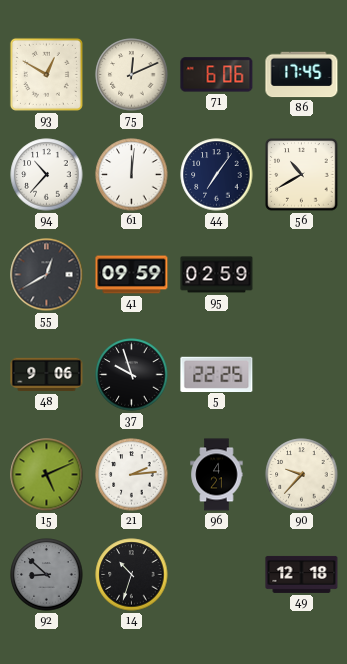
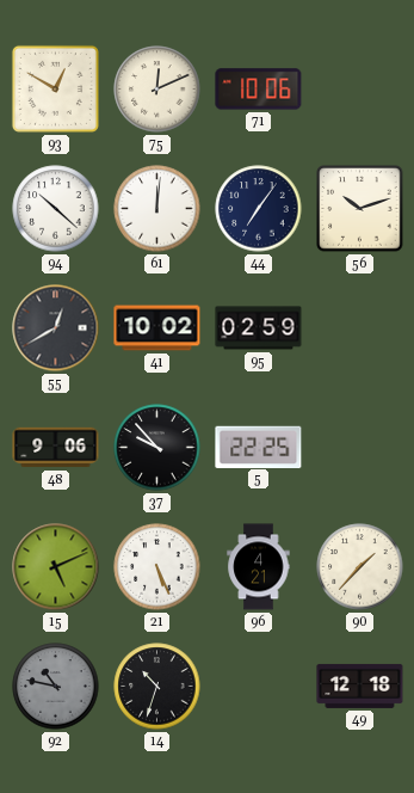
71: 6:06 -> 10:06
86: 17:45 -> none
94: 10:37 -> 10:22
56: 10:40 -> 10:12
41: 09:59 -> 10:02
37: 9:57 -> 9:53
21: 2:14 -> 5:26
90: 9:37 -> 1:37
92: 8:52 -> 10:47
